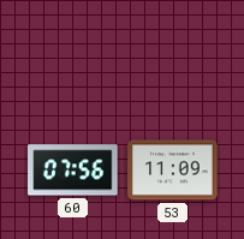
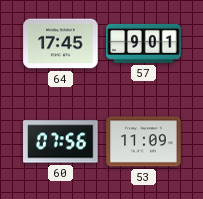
64: none -> 17:45
57: none -> 9:01
